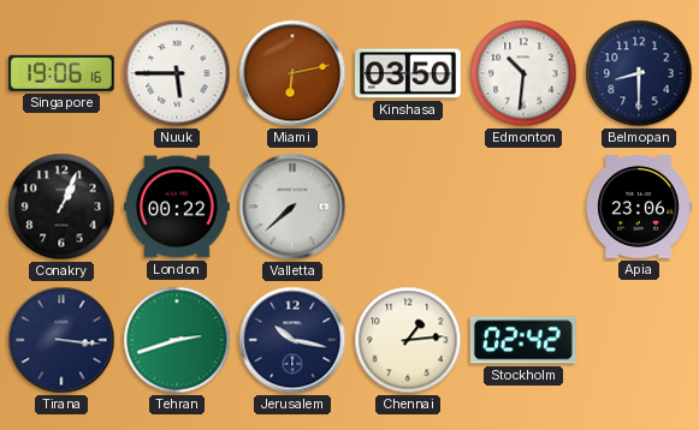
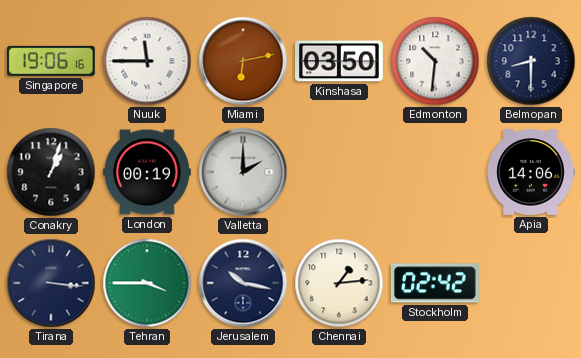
Nuuk: 5:45 -> 11:45
Conakry: 1:04 -> 1:03
London: 00:22 -> 00:19
Valletta: 7:38 -> 2:00
Apia: 23:06 -> 14:06
Tehran: 2:42 -> 3:45
